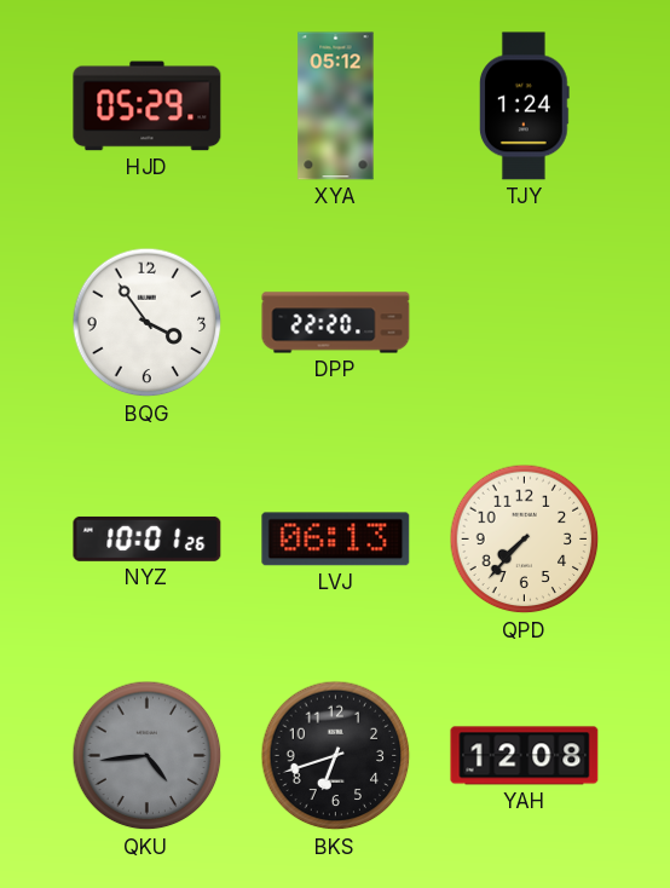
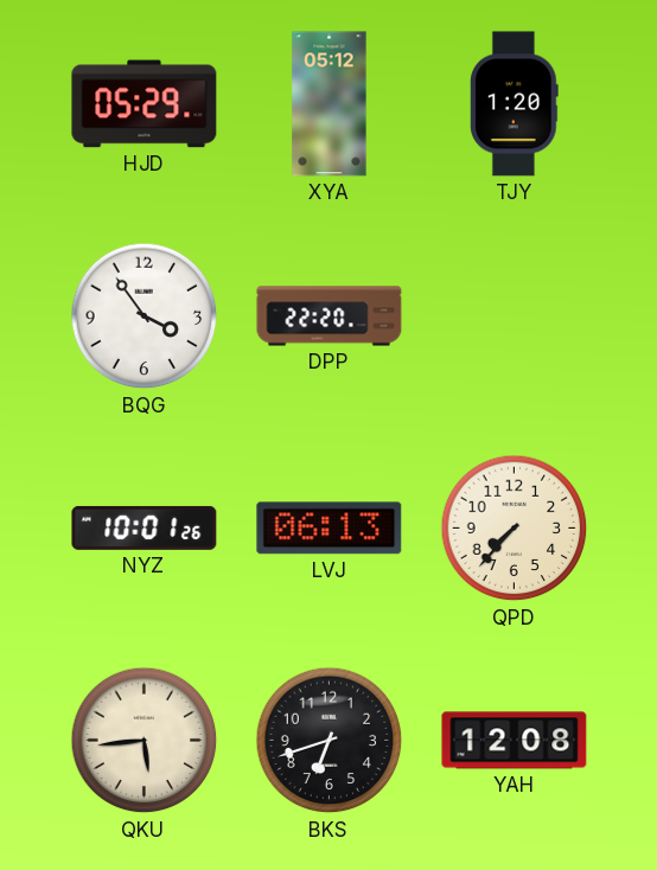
TJY: 1:24 -> 1:20
QKU: 4:44 -> 5:44
QKU dial: grey -> cream
